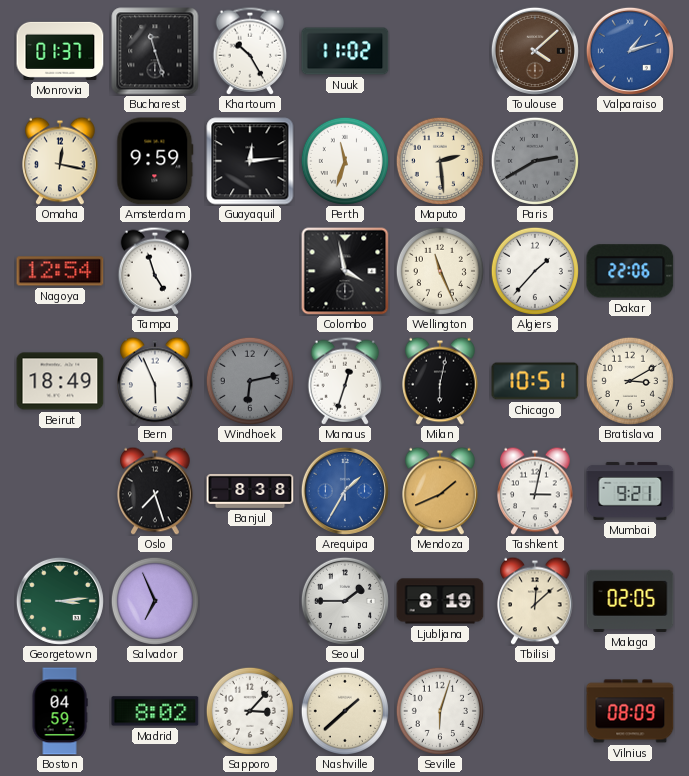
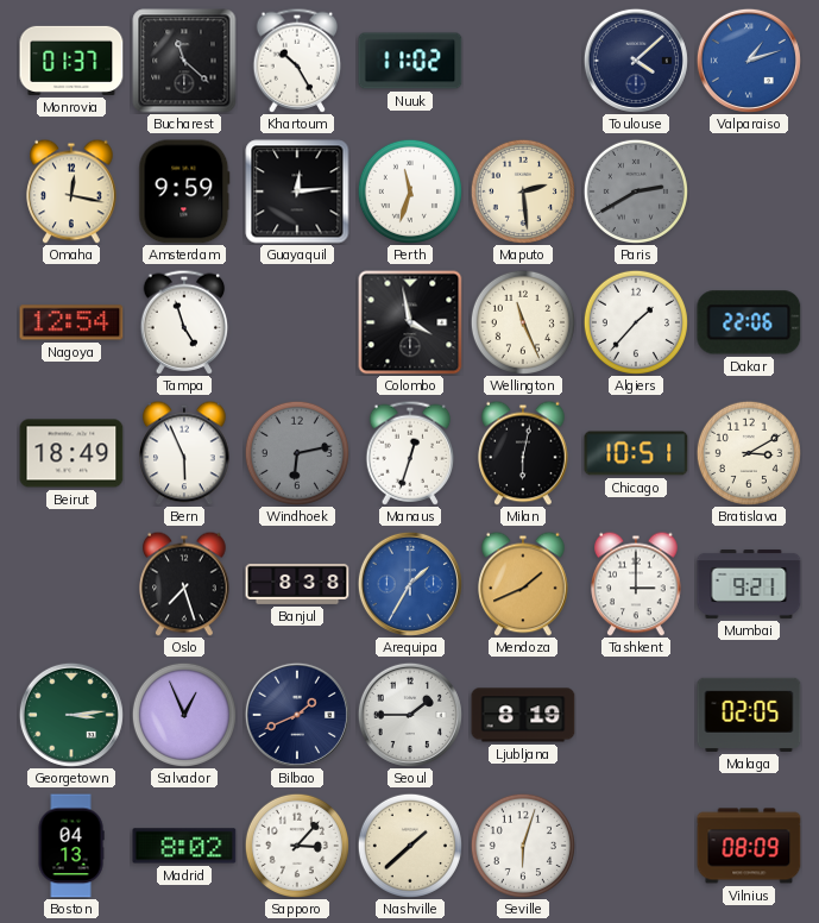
Bucharest: 11:27 -> 11:22
Toulouse dial: brown -> navy
Tashkent: 3:02 -> 3:00
Salvador: 6:56 -> 12:56
Bilbao: none -> 1:41
Tbilisi: 12:08 -> none
Boston: 04:59 -> 04:13
